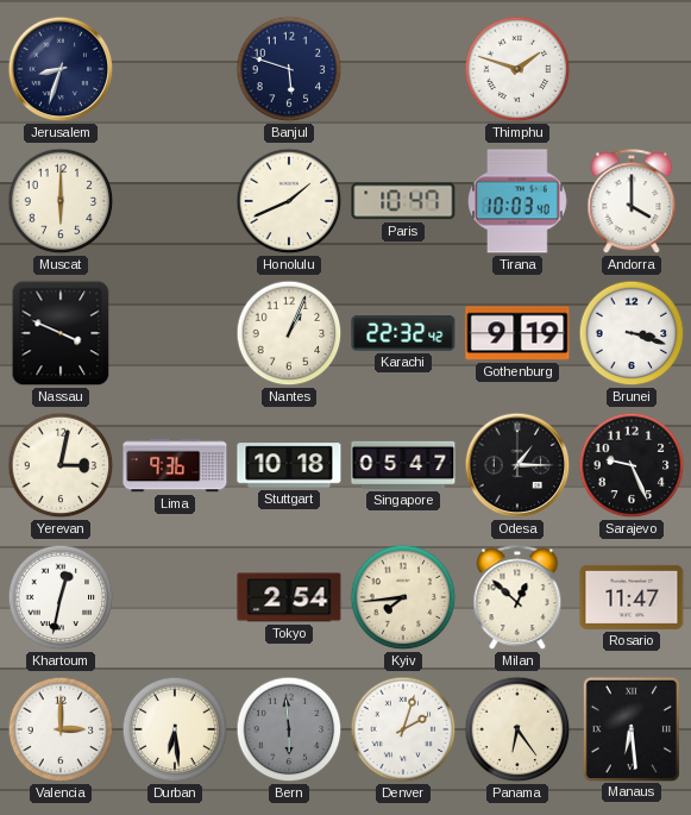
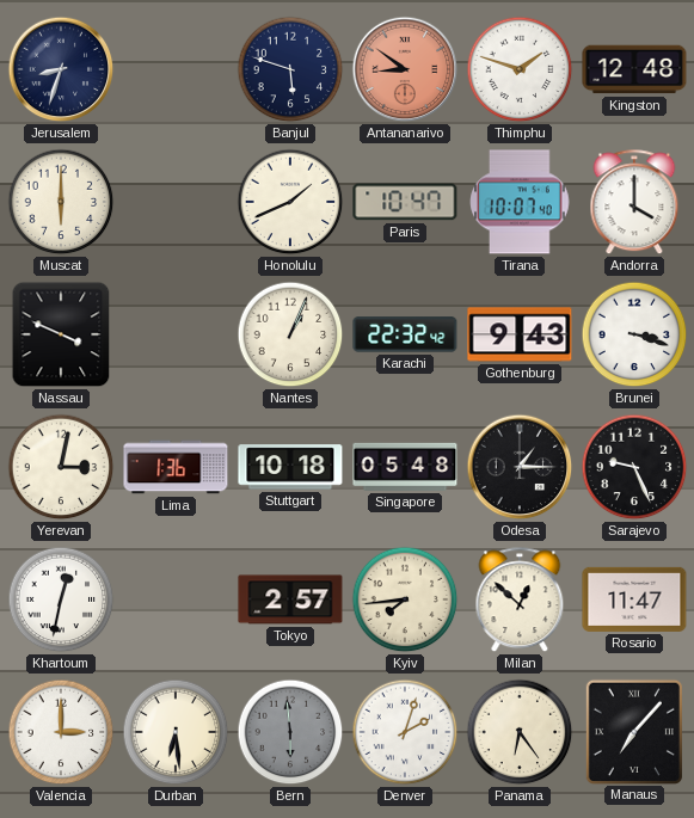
Antananarivo: none -> 8:51
Kingston: none -> 12:48
Tirana: 10:03 -> 10:07
Gothenburg: 9:19 -> 9:43
Lima: 9:36 -> 1:36
Singapore: 05:47 -> 05:48
Tokyo: 2:54 -> 2:57
Manaus: 6:29 -> 7:07
